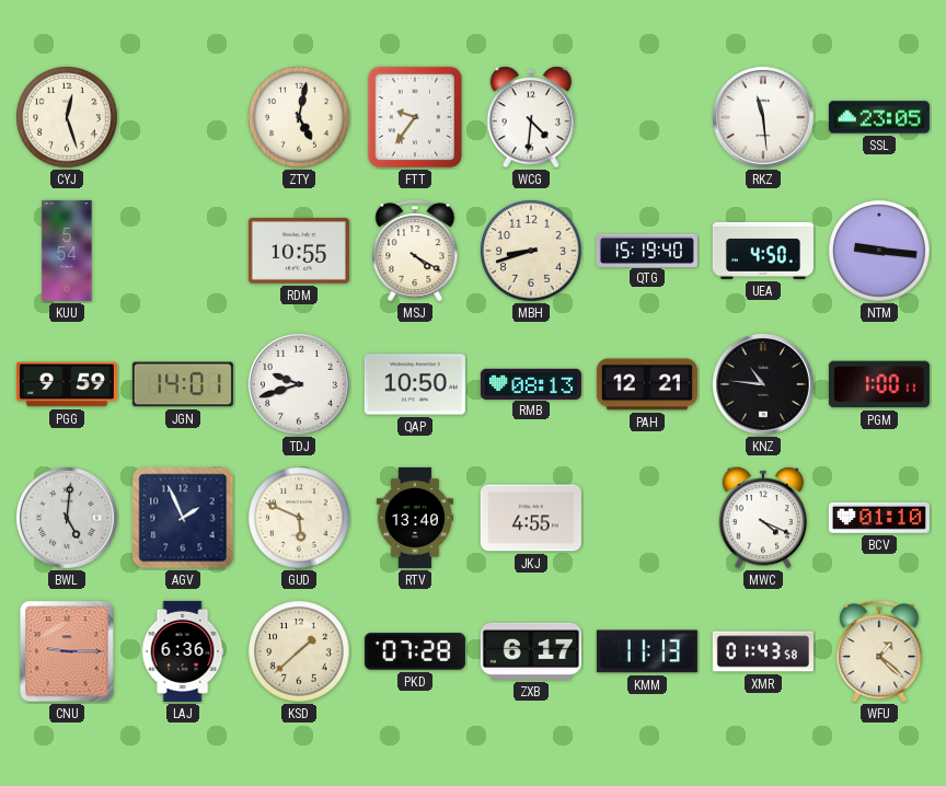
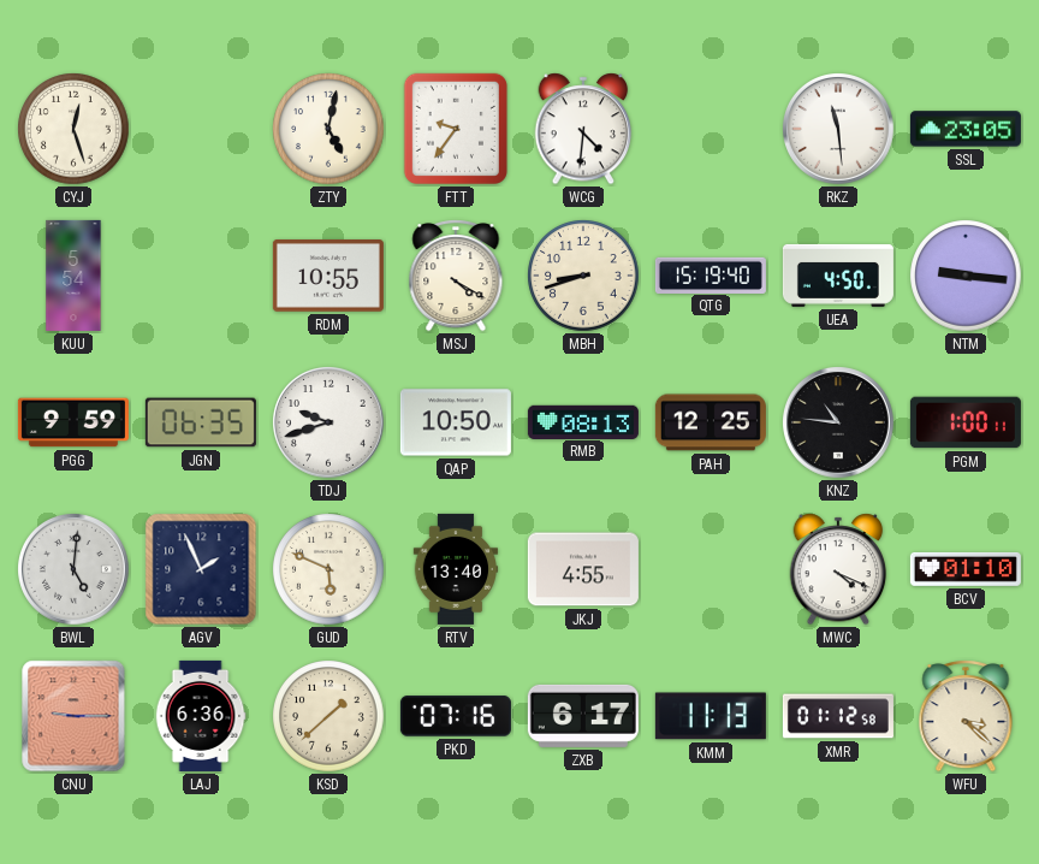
JGN: 14:01 -> 06:35
PAH: 12:21 -> 12:25
PKD: 07:28 -> 07:16
XMR: 01:43 -> 01:12
WFU: 1:22 -> 3:22
